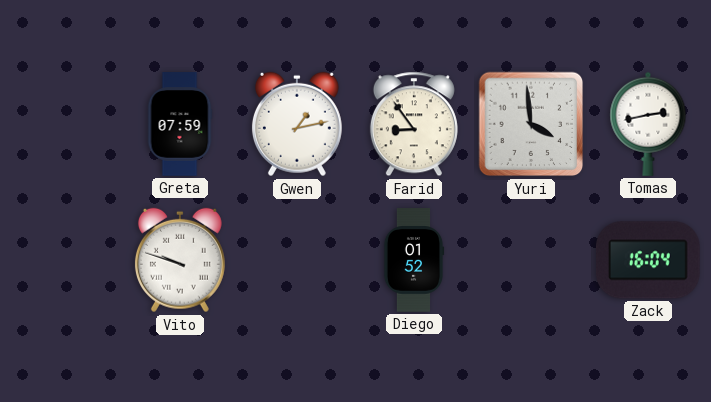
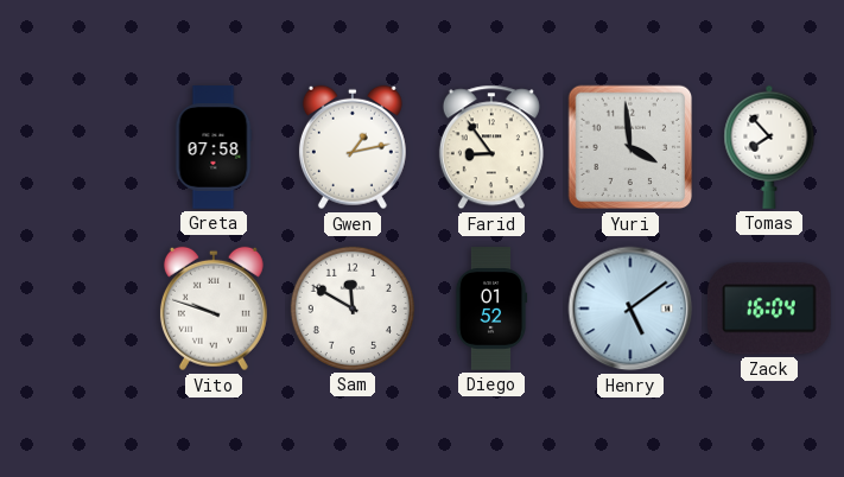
Greta: 07:59 -> 07:58
Tomas: 2:43 -> 7:53
Sam: none -> 11:50
Henry: none -> 5:09
